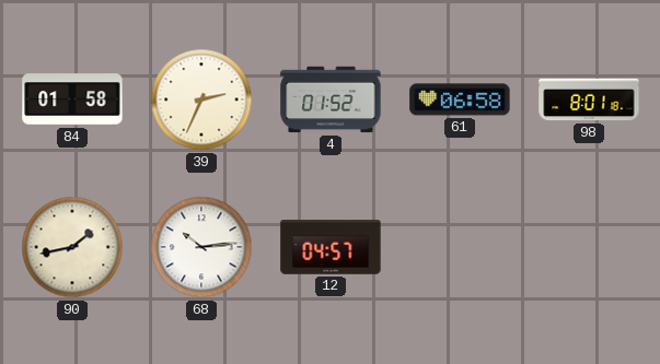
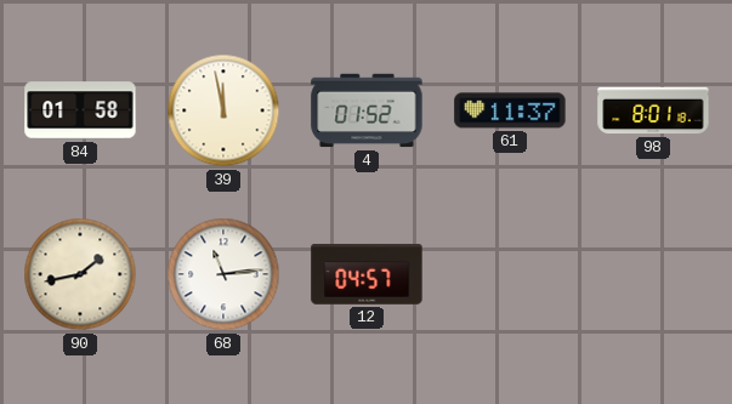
39: 2:34 -> 11:58
61: 06:58 -> 11:37
68: 10:14 -> 11:14
